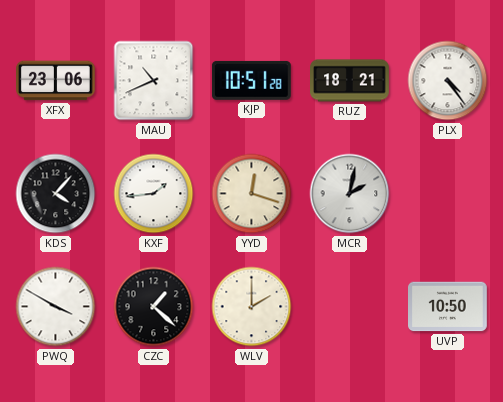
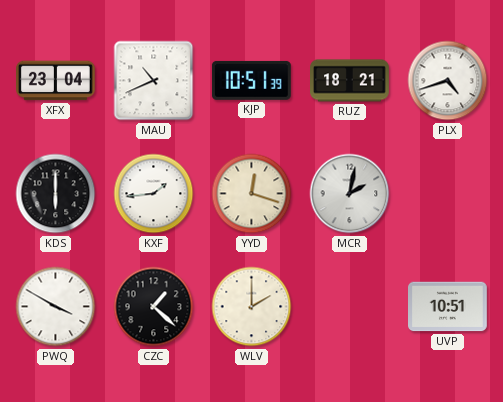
XFX: 23:06 -> 23:04
KJP: 10:51:28 -> 10:51:39
PLX: 4:24 -> 4:42
KDS: 4:07 -> 6:00
UVP: 10:50 -> 10:51
